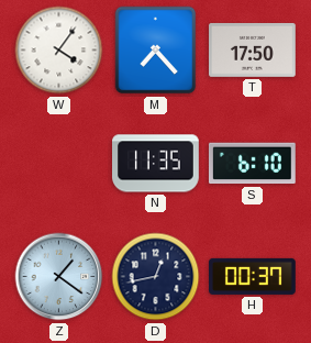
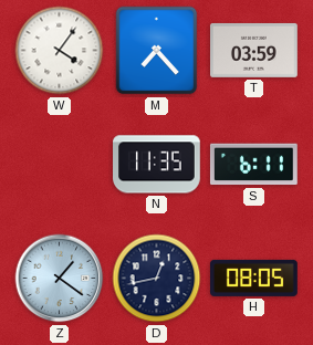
T: 17:50 -> 03:59
S: 6:10 -> 6:11
H: 00:37 -> 08:05
